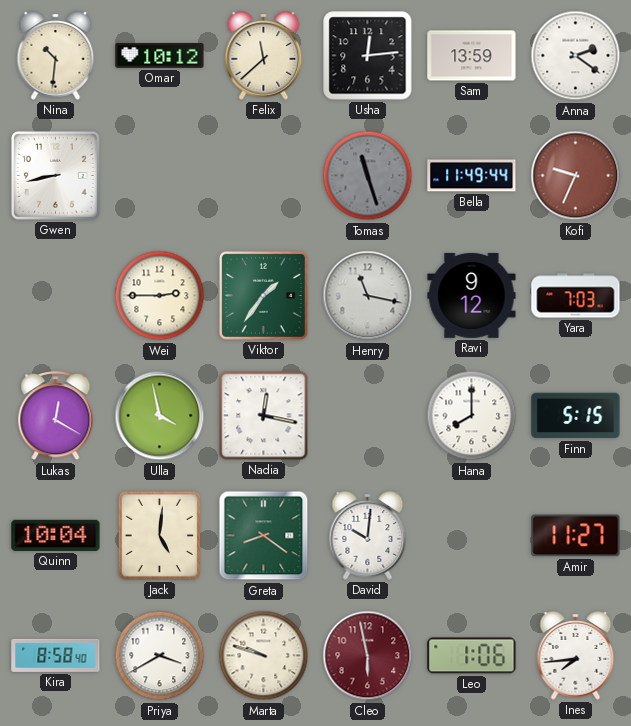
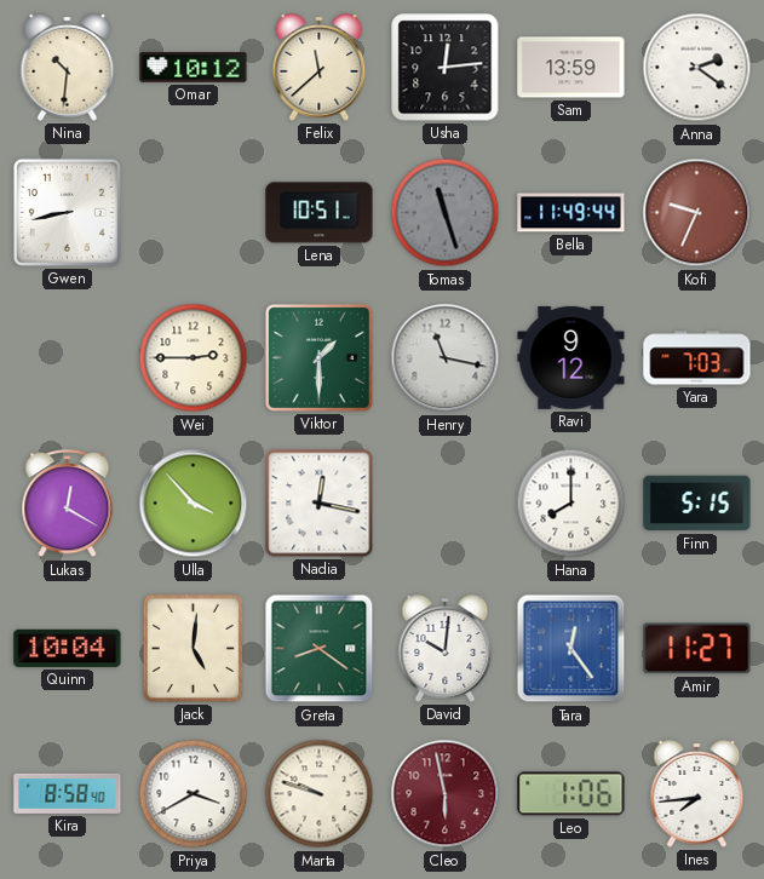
Lena: none -> 10:51
Viktor: 1:36 -> 1:30
Ulla: 3:58 -> 3:53
Tara: none -> 12:24
